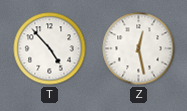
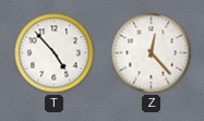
Z: 12:28 -> 12:23
